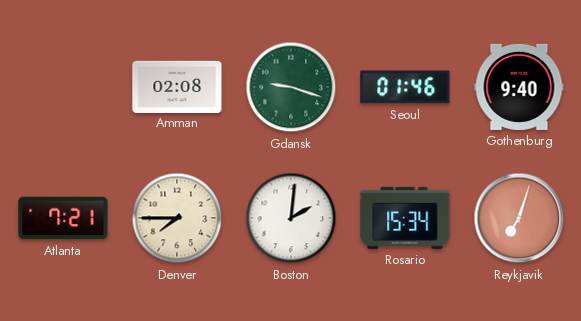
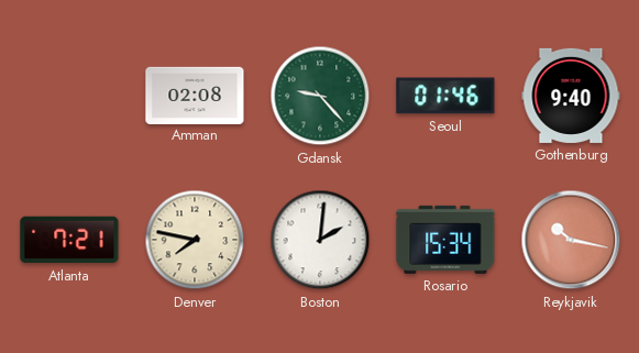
Gdansk: 9:18 -> 9:23
Denver: 7:45 -> 7:47
Reykjavik: 7:03 -> 10:17
